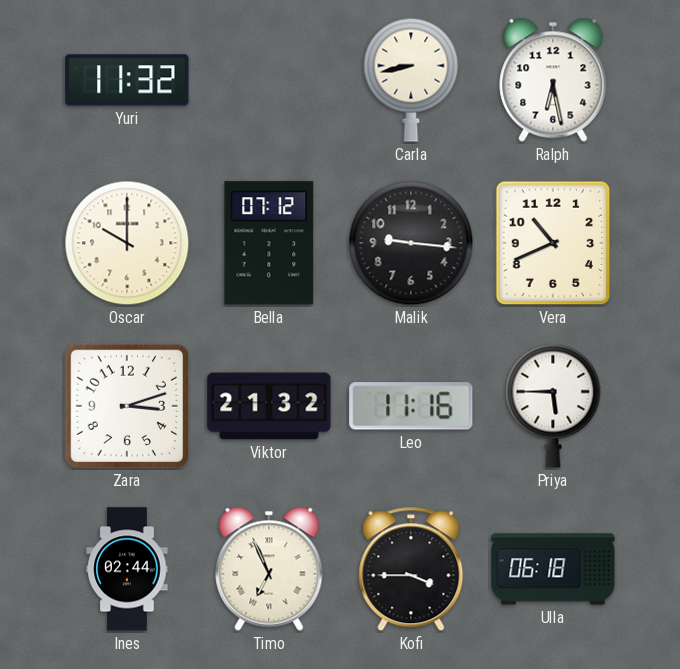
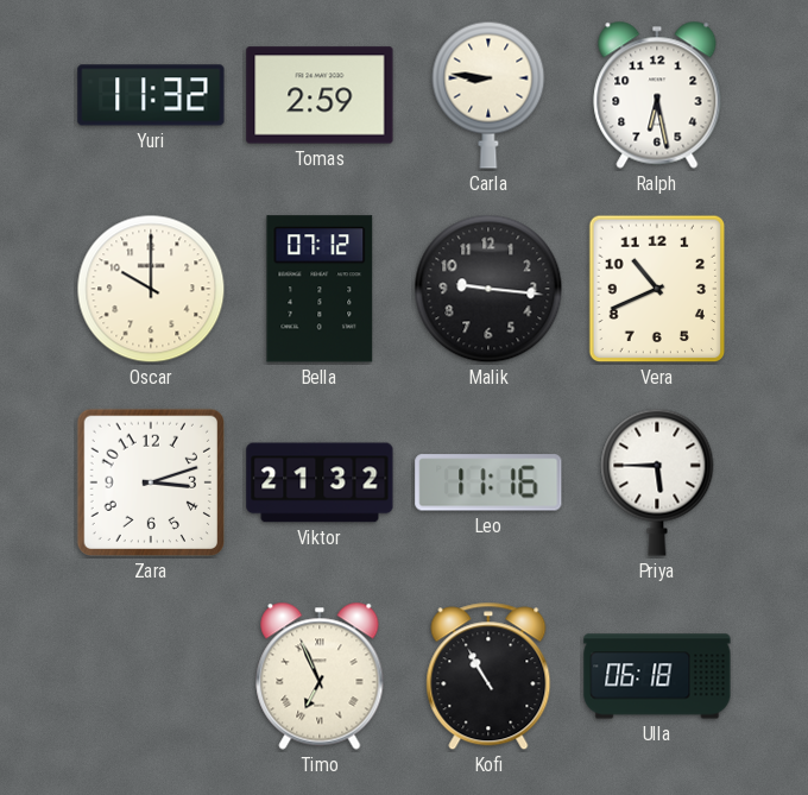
Tomas: none -> 2:59
Carla: 8:43 -> 8:46
Ines: 02:44 -> none
Kofi: 3:45 -> 10:55
